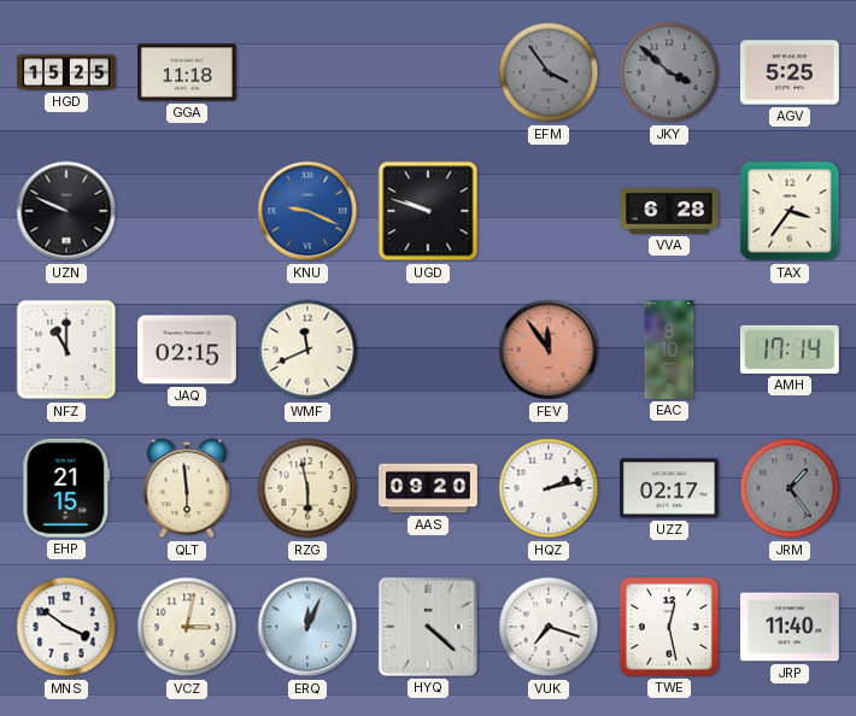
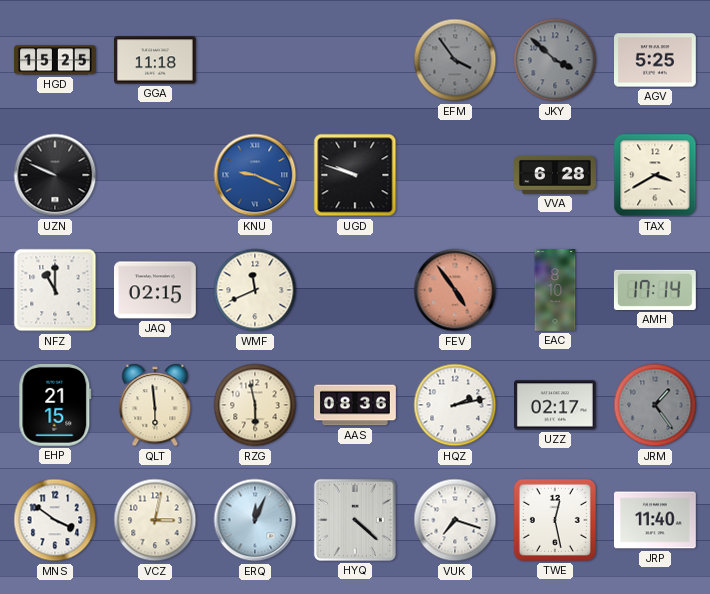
TAX: 3:36 -> 3:40
FEV: 11:54 -> 4:54
AAS: 09:20 -> 08:36
